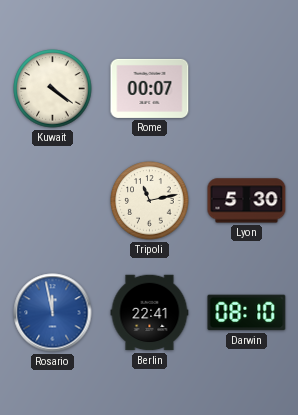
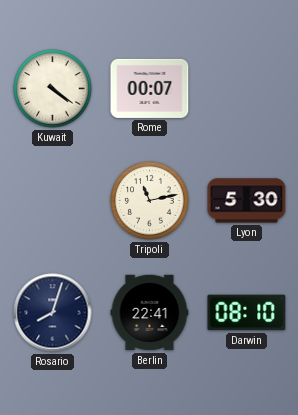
Rosario: 11:58 -> 8:03
Rosario dial: blue -> navy
